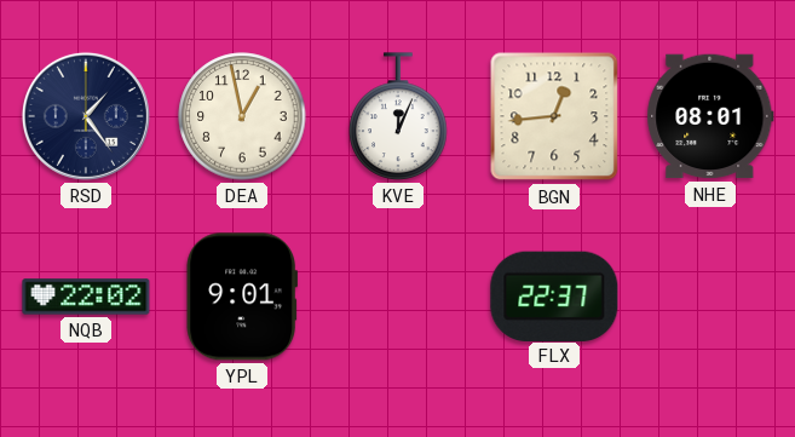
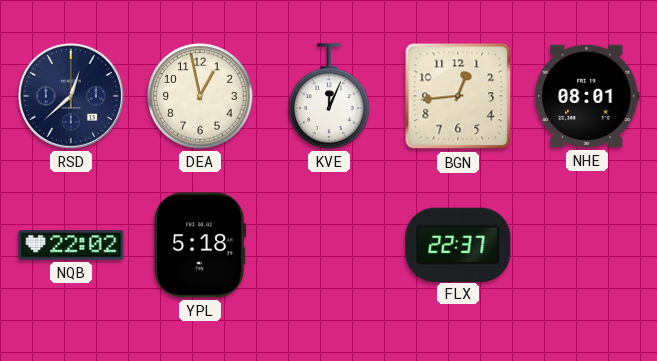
RSD: 1:24 -> 12:38
YPL: 9:01 -> 5:18
